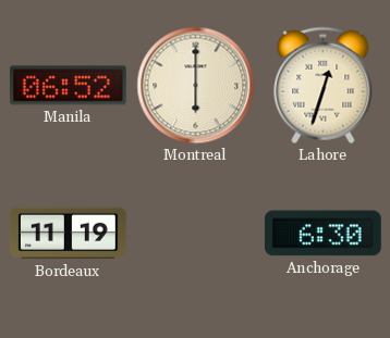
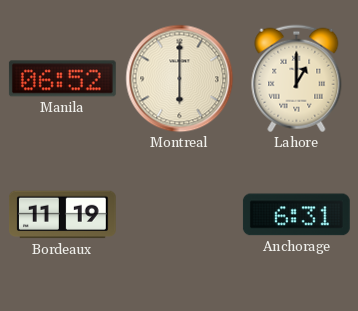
Lahore: 12:33 -> 1:00
Anchorage: 6:30 -> 6:31
